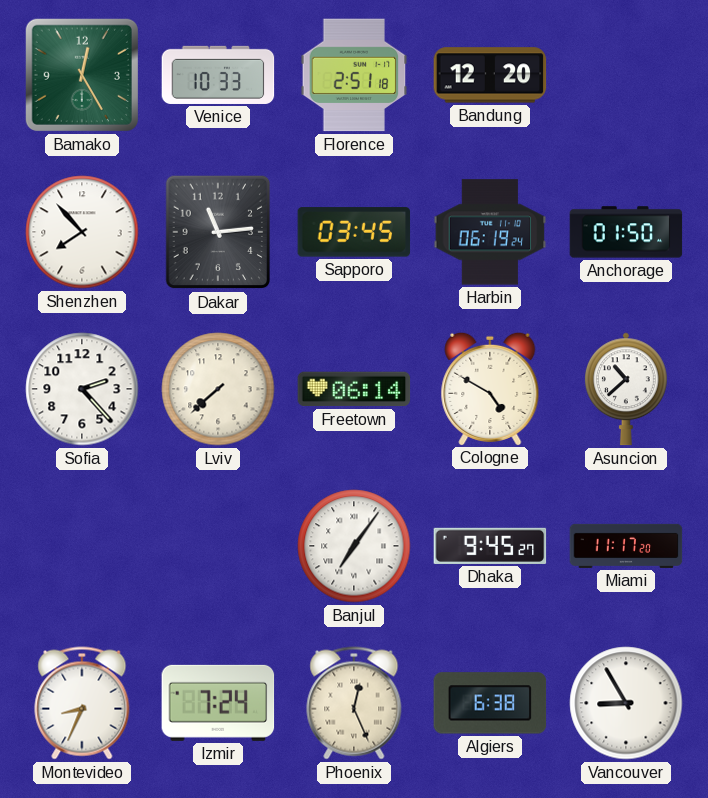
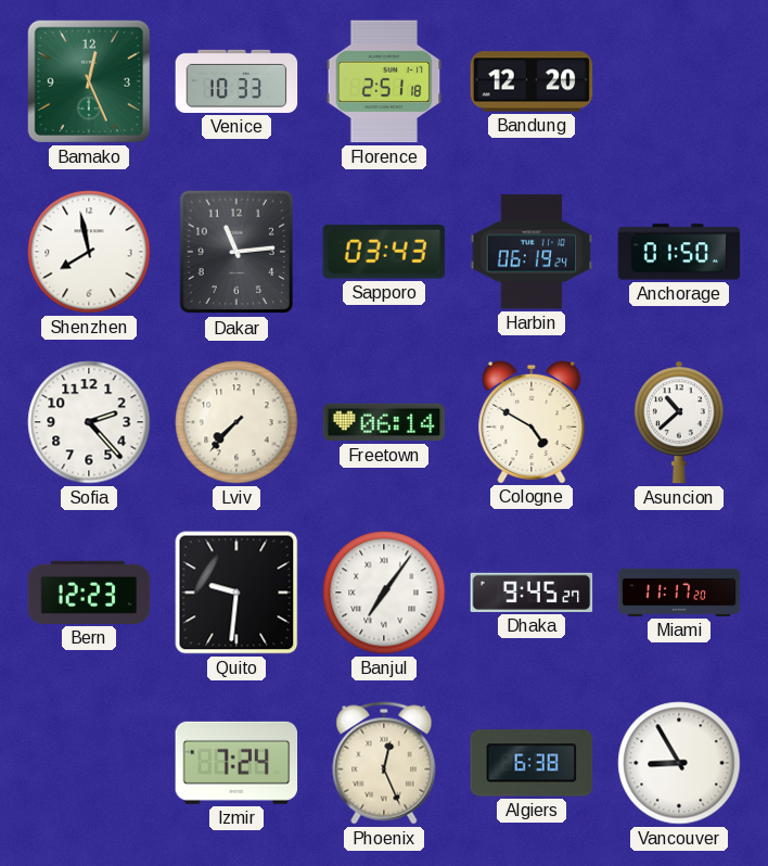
Bamako: 12:25 -> 12:26
Shenzhen: 7:53 -> 7:58
Sapporo: 03:45 -> 03:43
Lviv: 7:38 -> 7:37
Bern: none -> 12:23
Quito: none -> 9:31
Montevideo: 8:34 -> none
